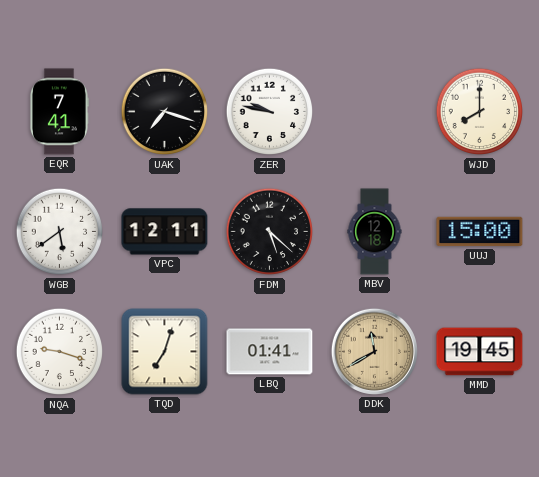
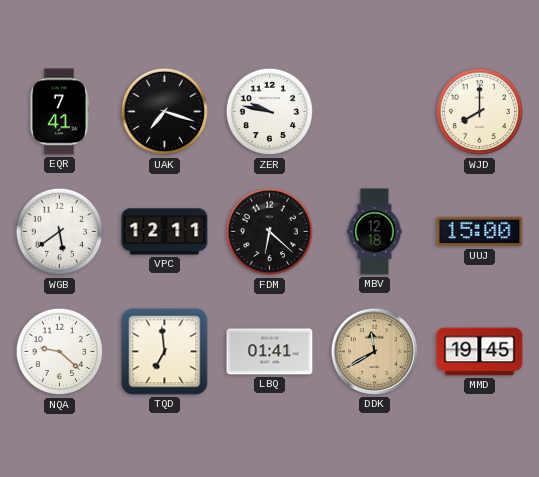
FDM: 5:22 -> 6:22
NQA: 9:18 -> 9:22
TQD: 7:03 -> 6:59
